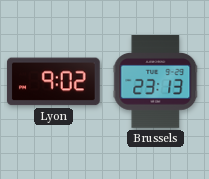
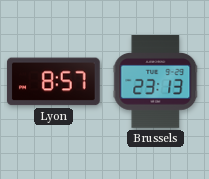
Lyon: 9:02 -> 8:57
